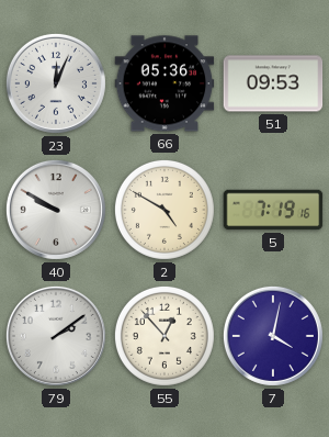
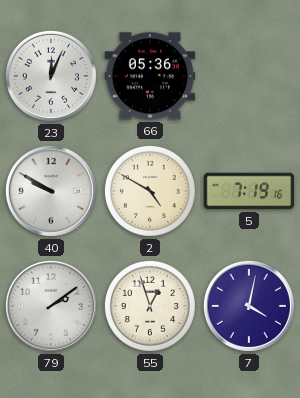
51: 09:53 -> none
55: 12:53 -> 12:57
